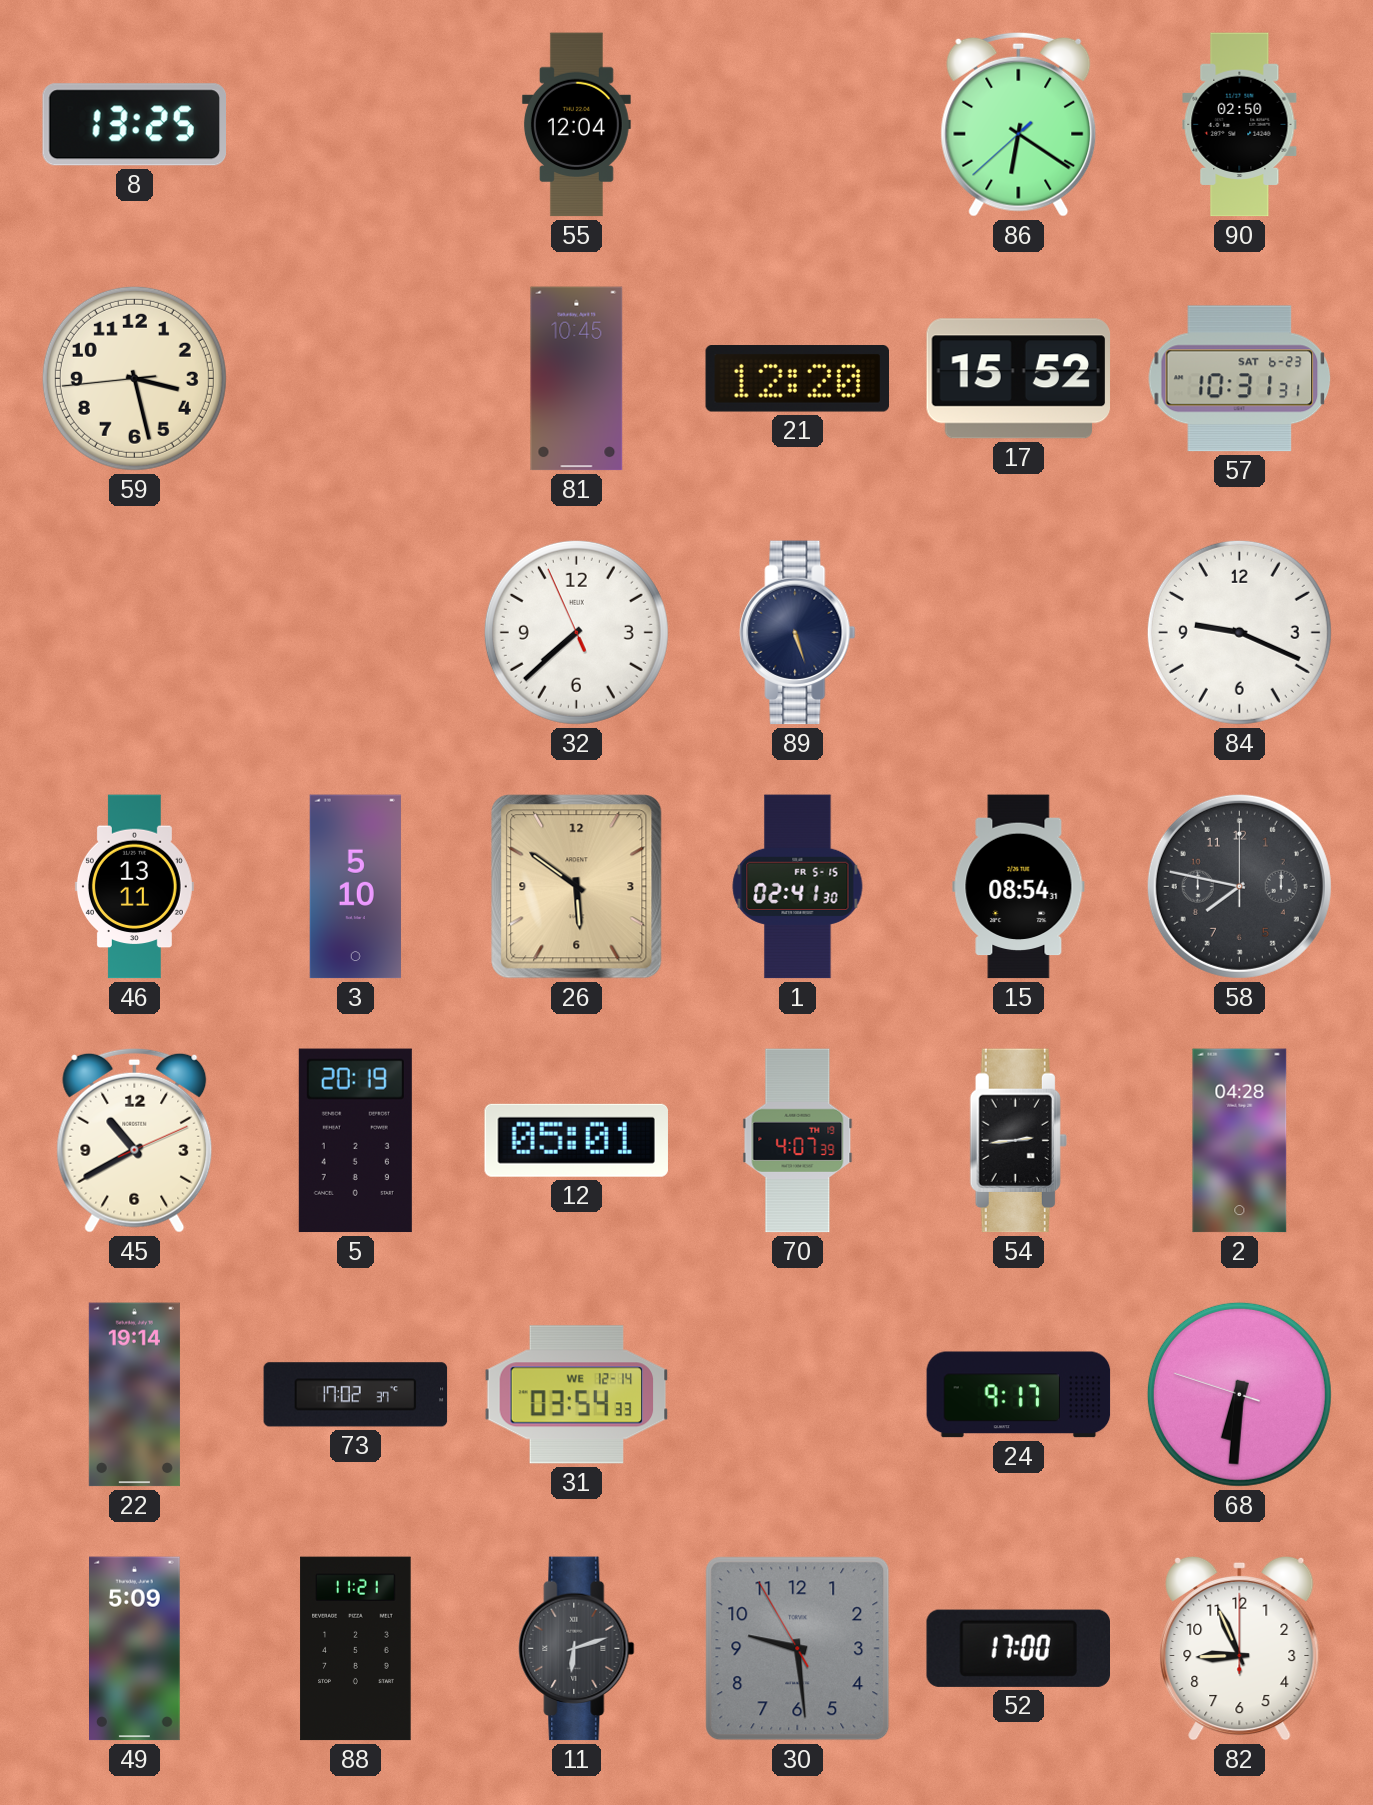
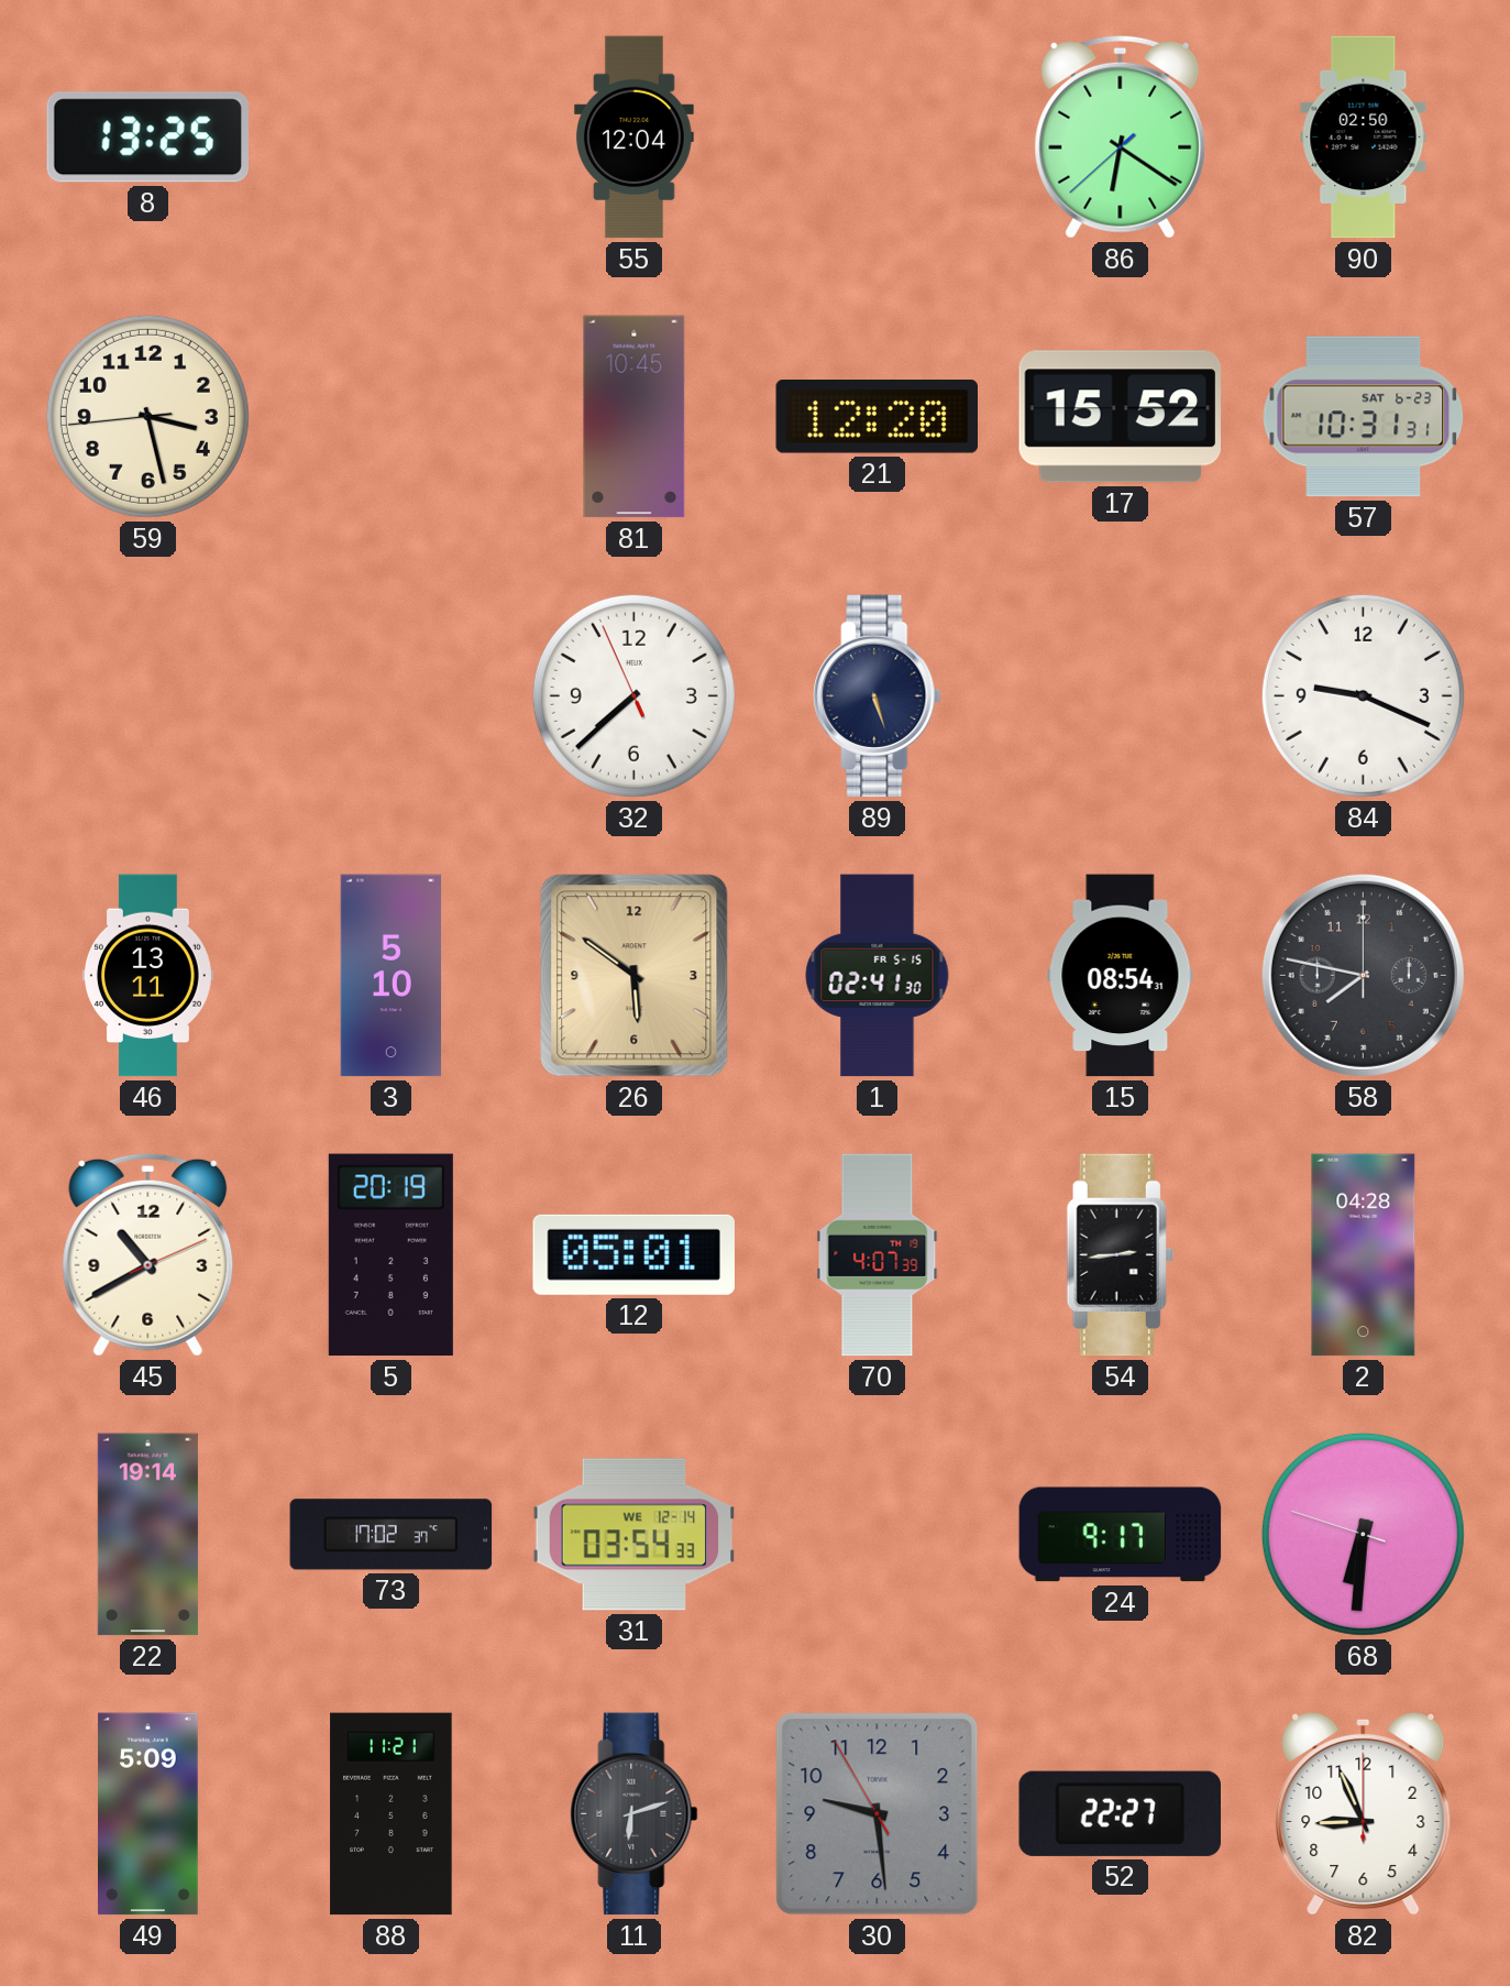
52: 17:00 -> 22:27
